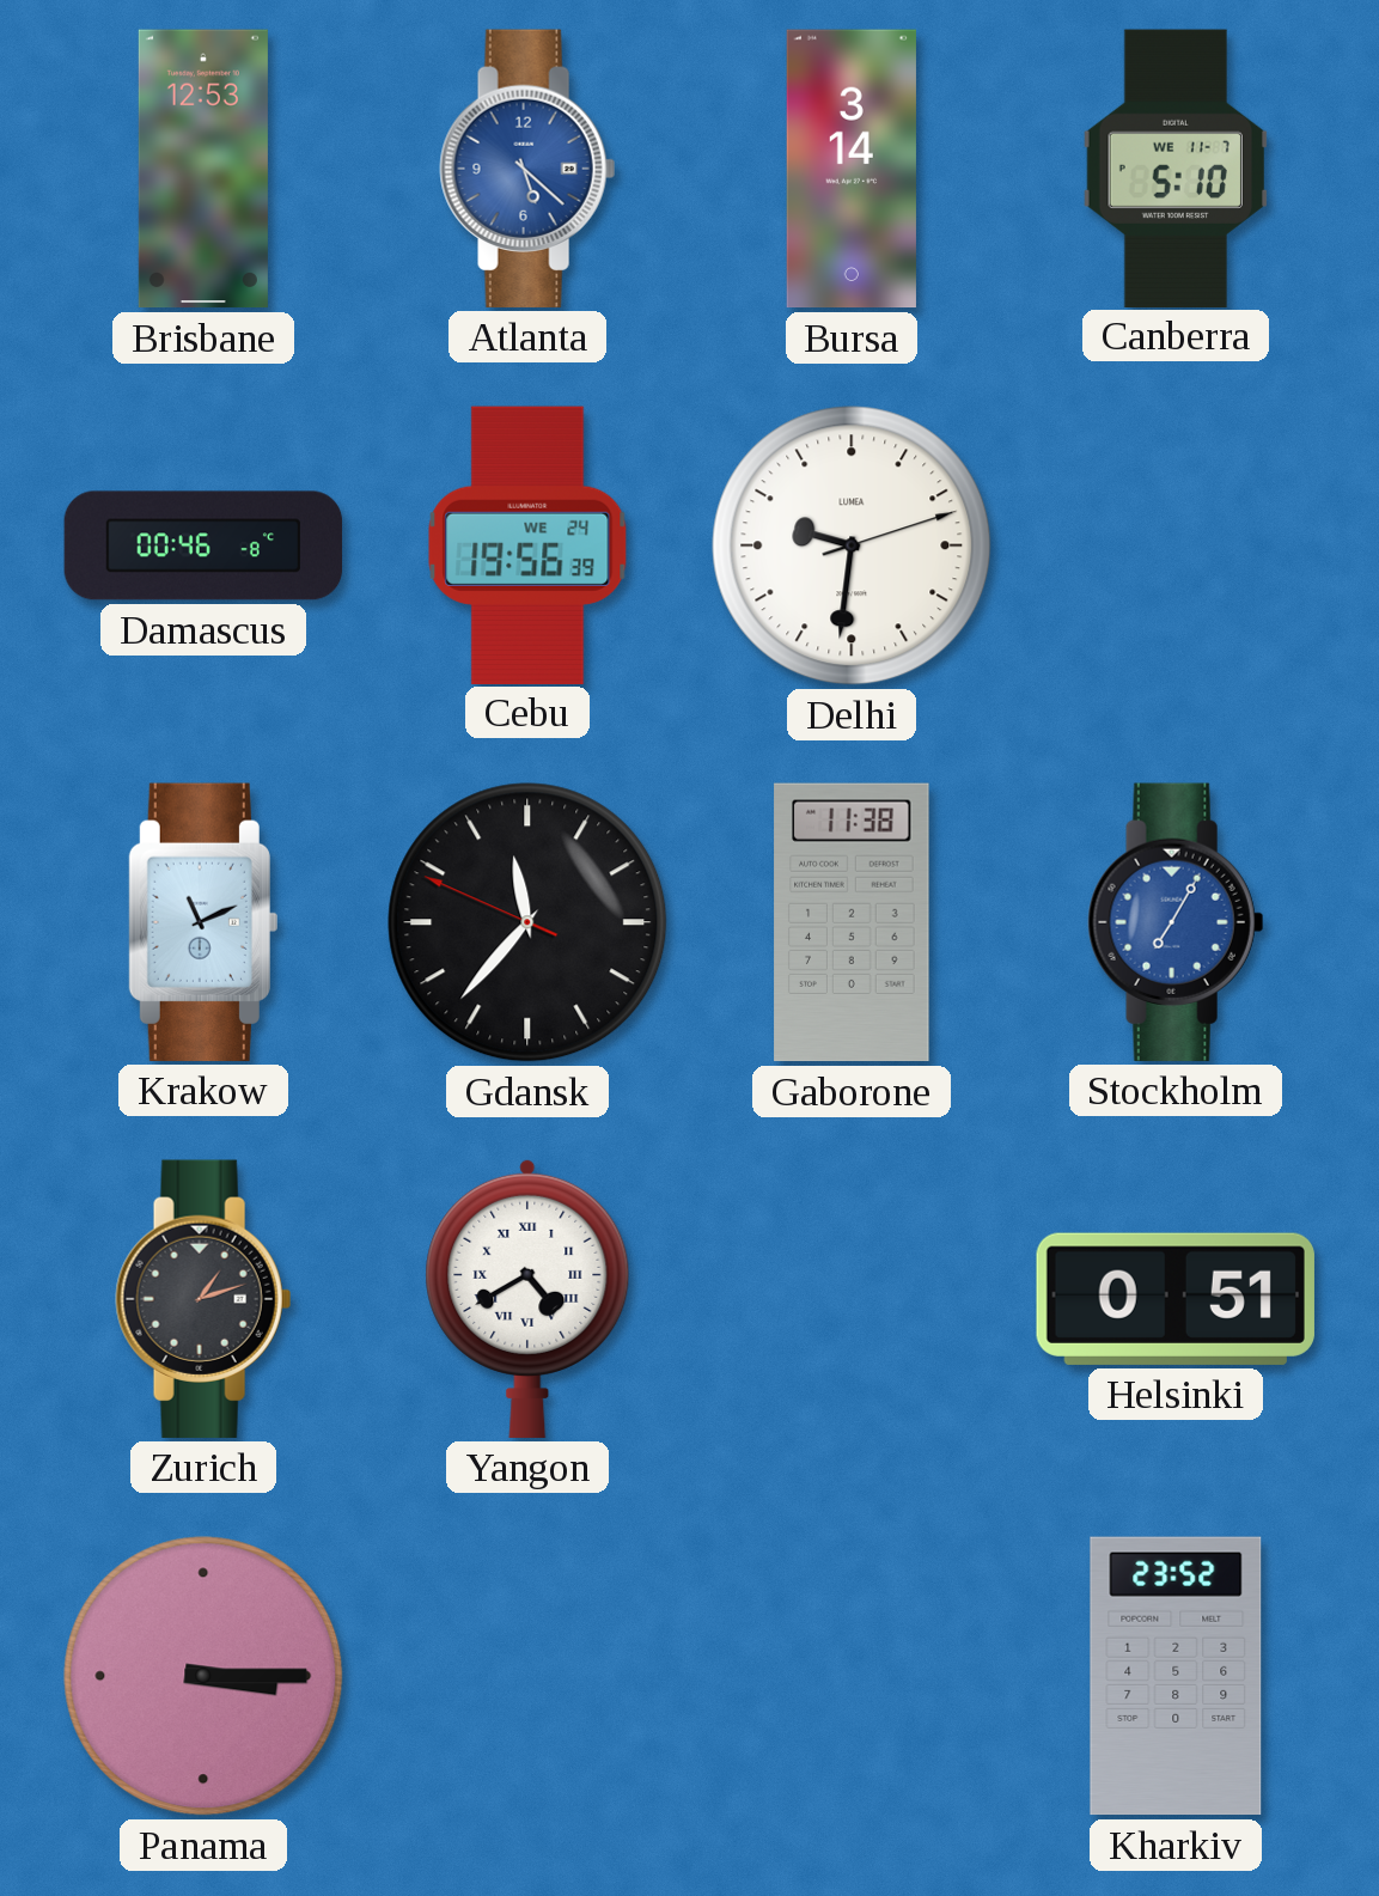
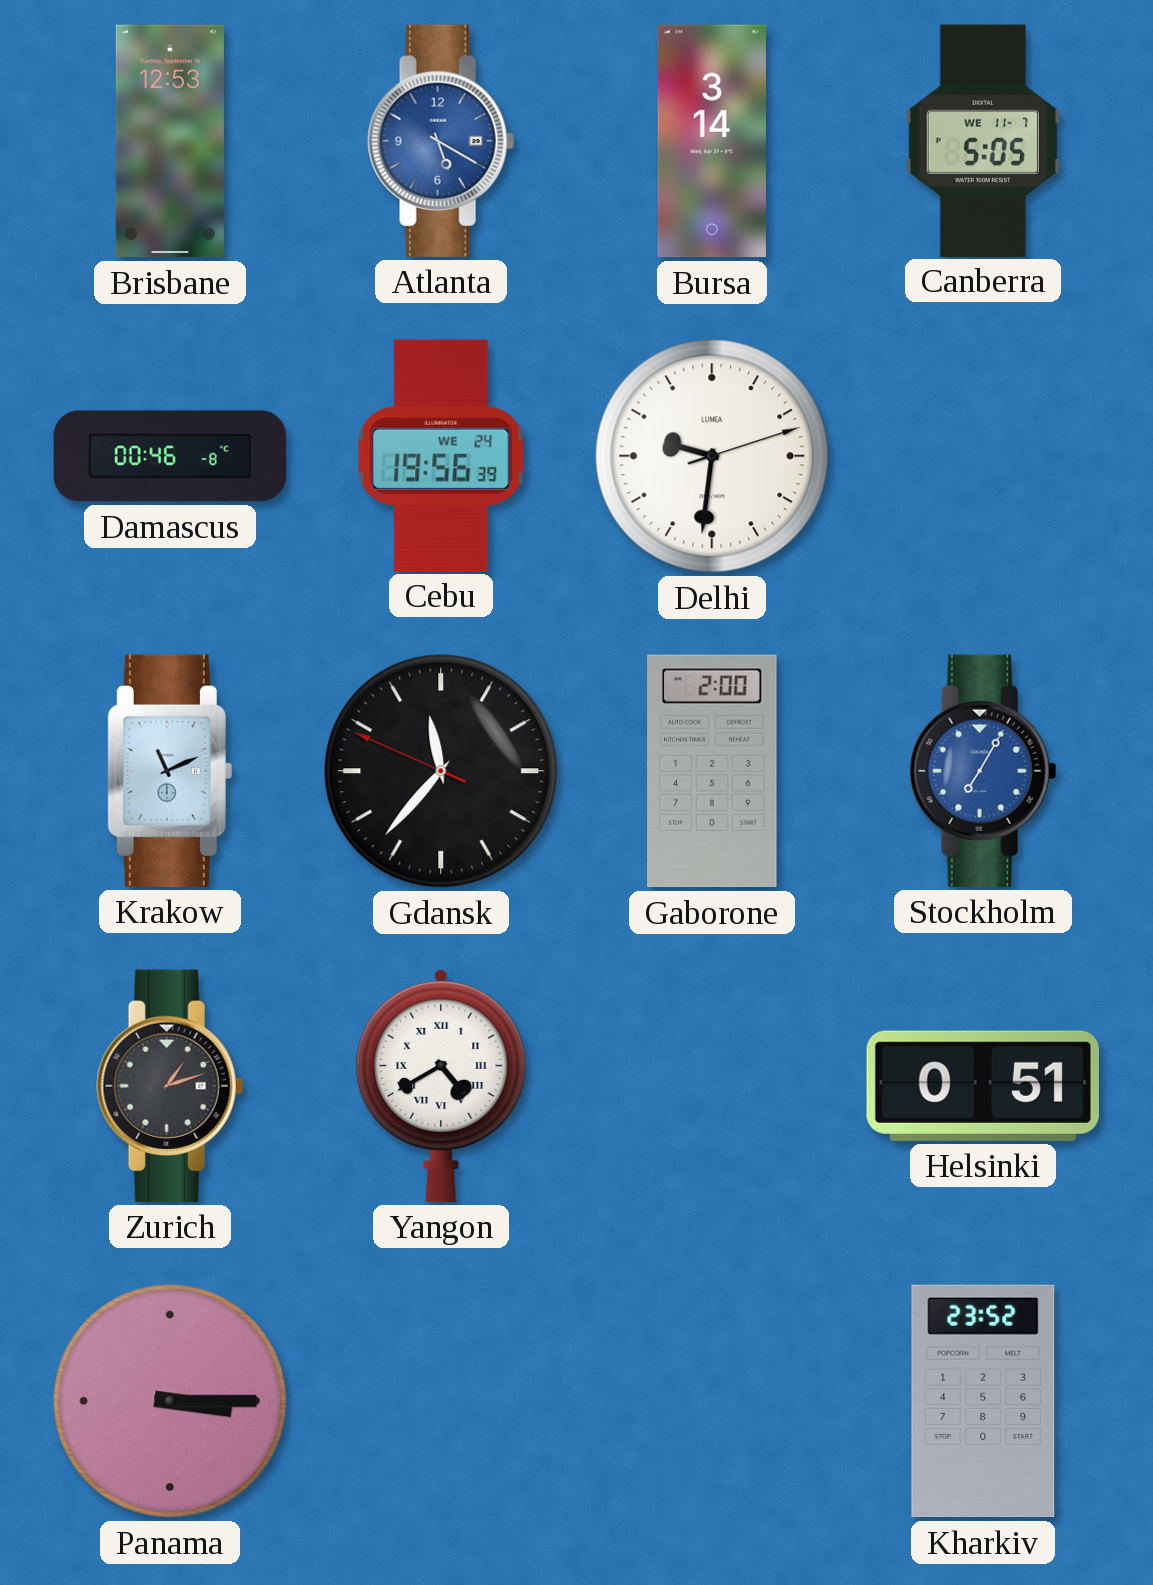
Atlanta: 5:22 -> 5:20
Canberra: 5:10 -> 5:05
Gaborone: 11:38 -> 2:00
